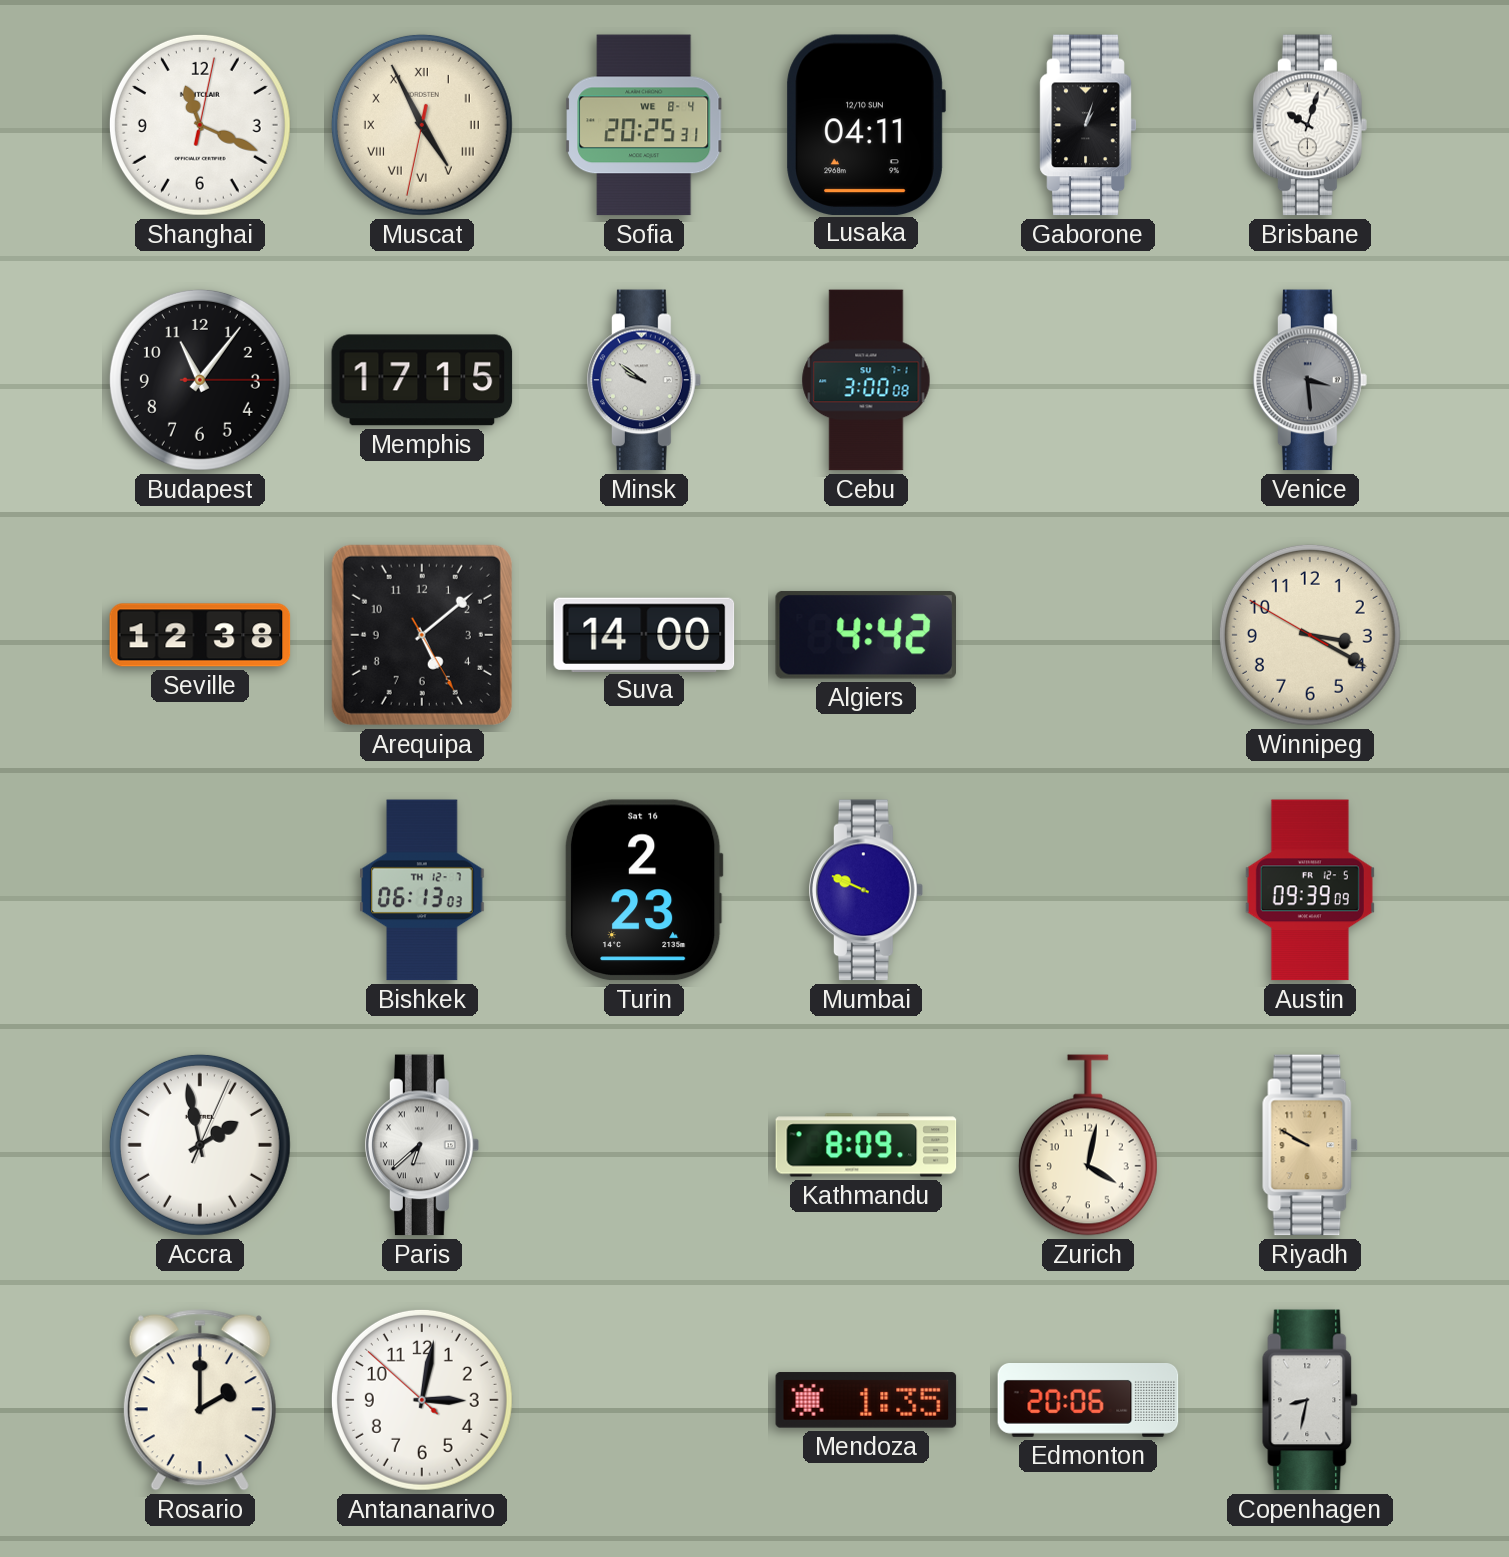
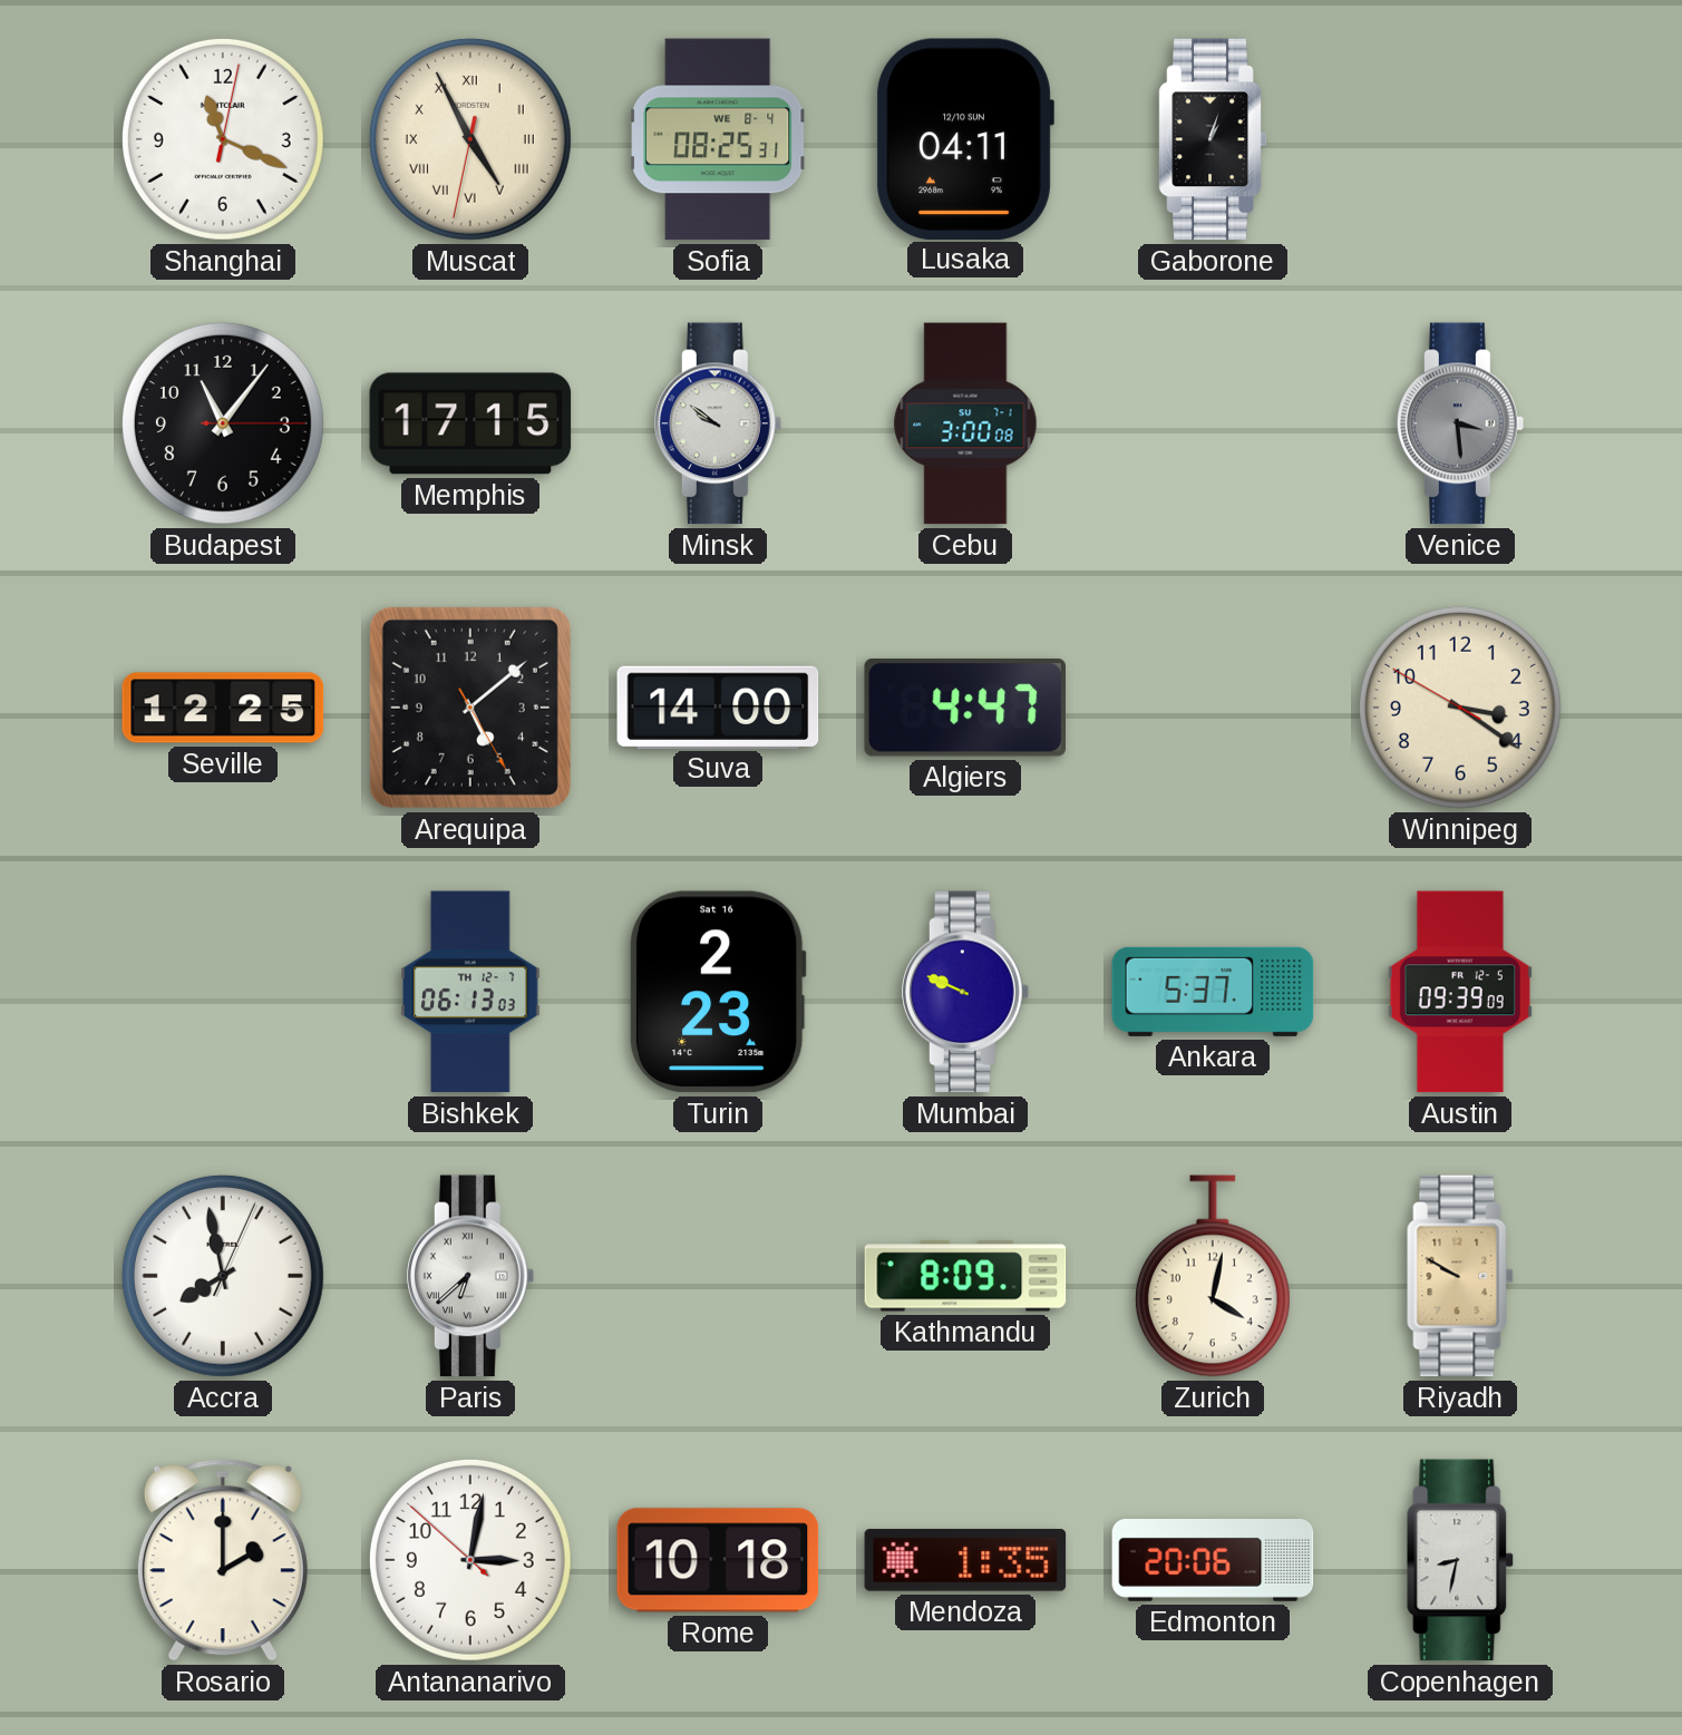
Sofia: 20:25 -> 08:25
Brisbane: 10:03 -> none
Seville: 12:38 -> 12:25
Algiers: 4:42 -> 4:47
Winnipeg: 3:19 -> 3:20
Ankara: none -> 5:37
Accra: 1:58 -> 7:58
Rome: none -> 10:18
